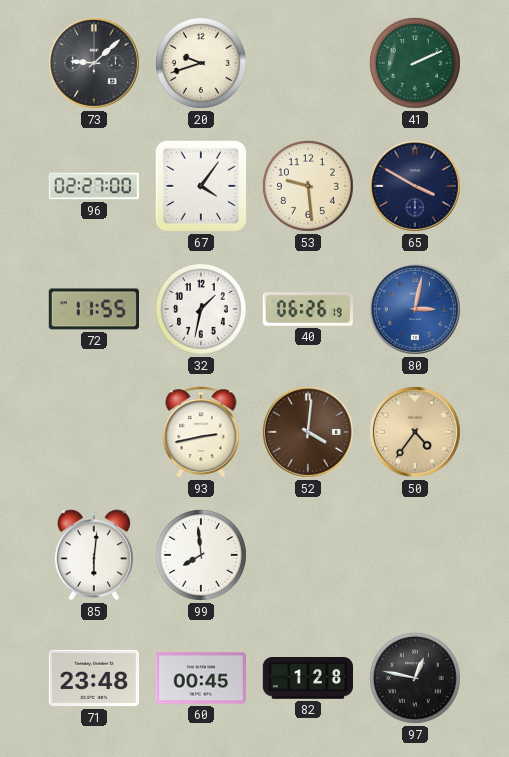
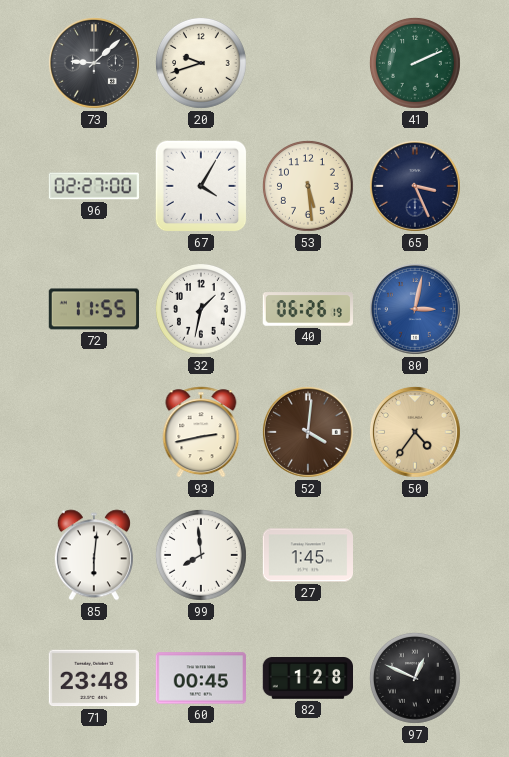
67: 4:06 -> 4:05
53: 9:29 -> 5:29
65: 3:50 -> 3:26
27: none -> 1:45
97: 12:47 -> 12:49
